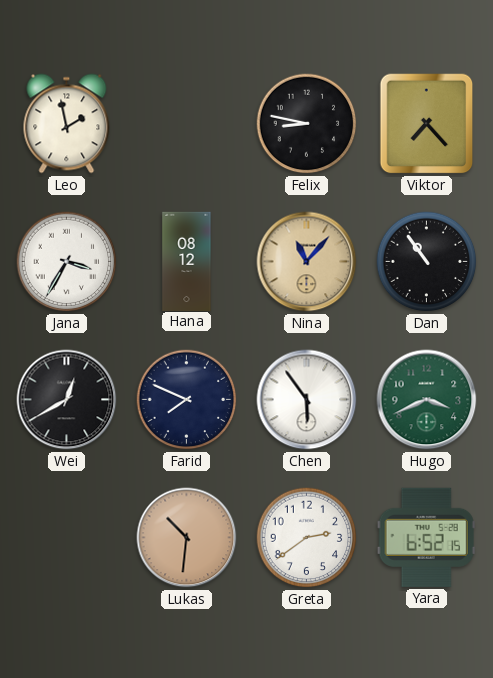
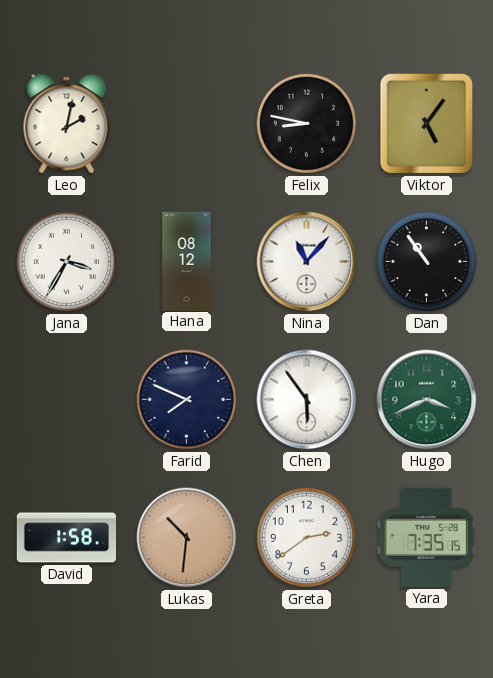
Leo: 1:58 -> 2:02
Viktor: 7:23 -> 5:06
Nina dial: champagne -> white
Wei: 12:40 -> none
David: none -> 1:58
Yara: 6:52 -> 7:35
